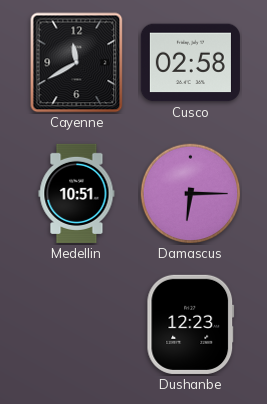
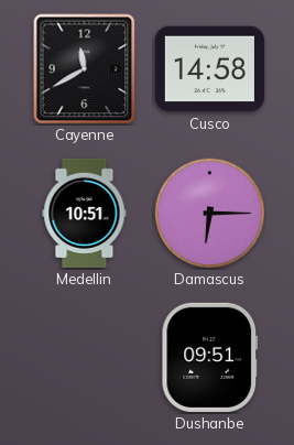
Cusco: 02:58 -> 14:58
Dushanbe: 12:23 -> 09:51
